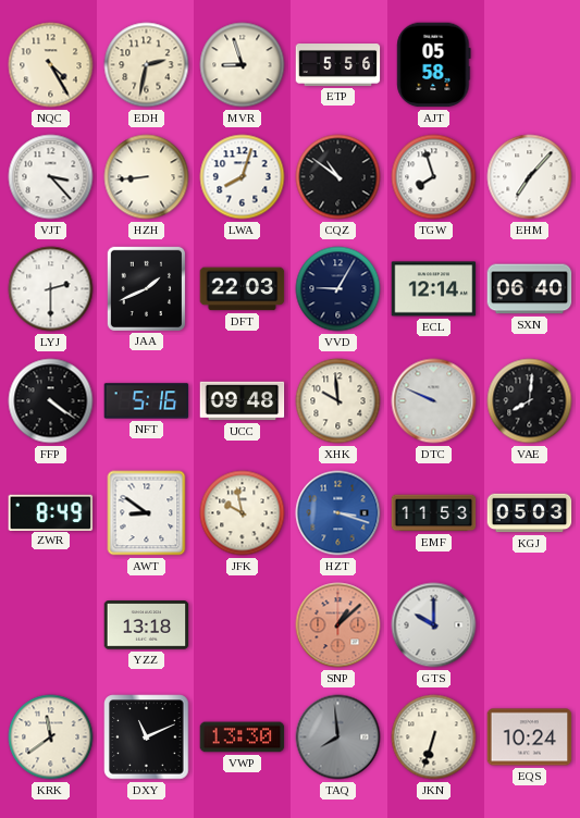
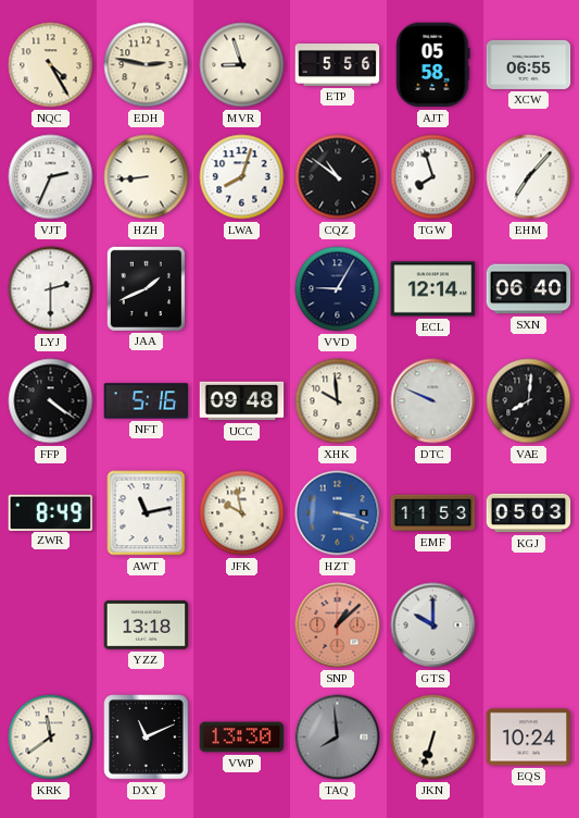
EDH: 2:32 -> 2:47
XCW: none -> 06:55
VJT: 3:23 -> 2:34
DFT: 22:03 -> none
AWT: 8:51 -> 11:13
